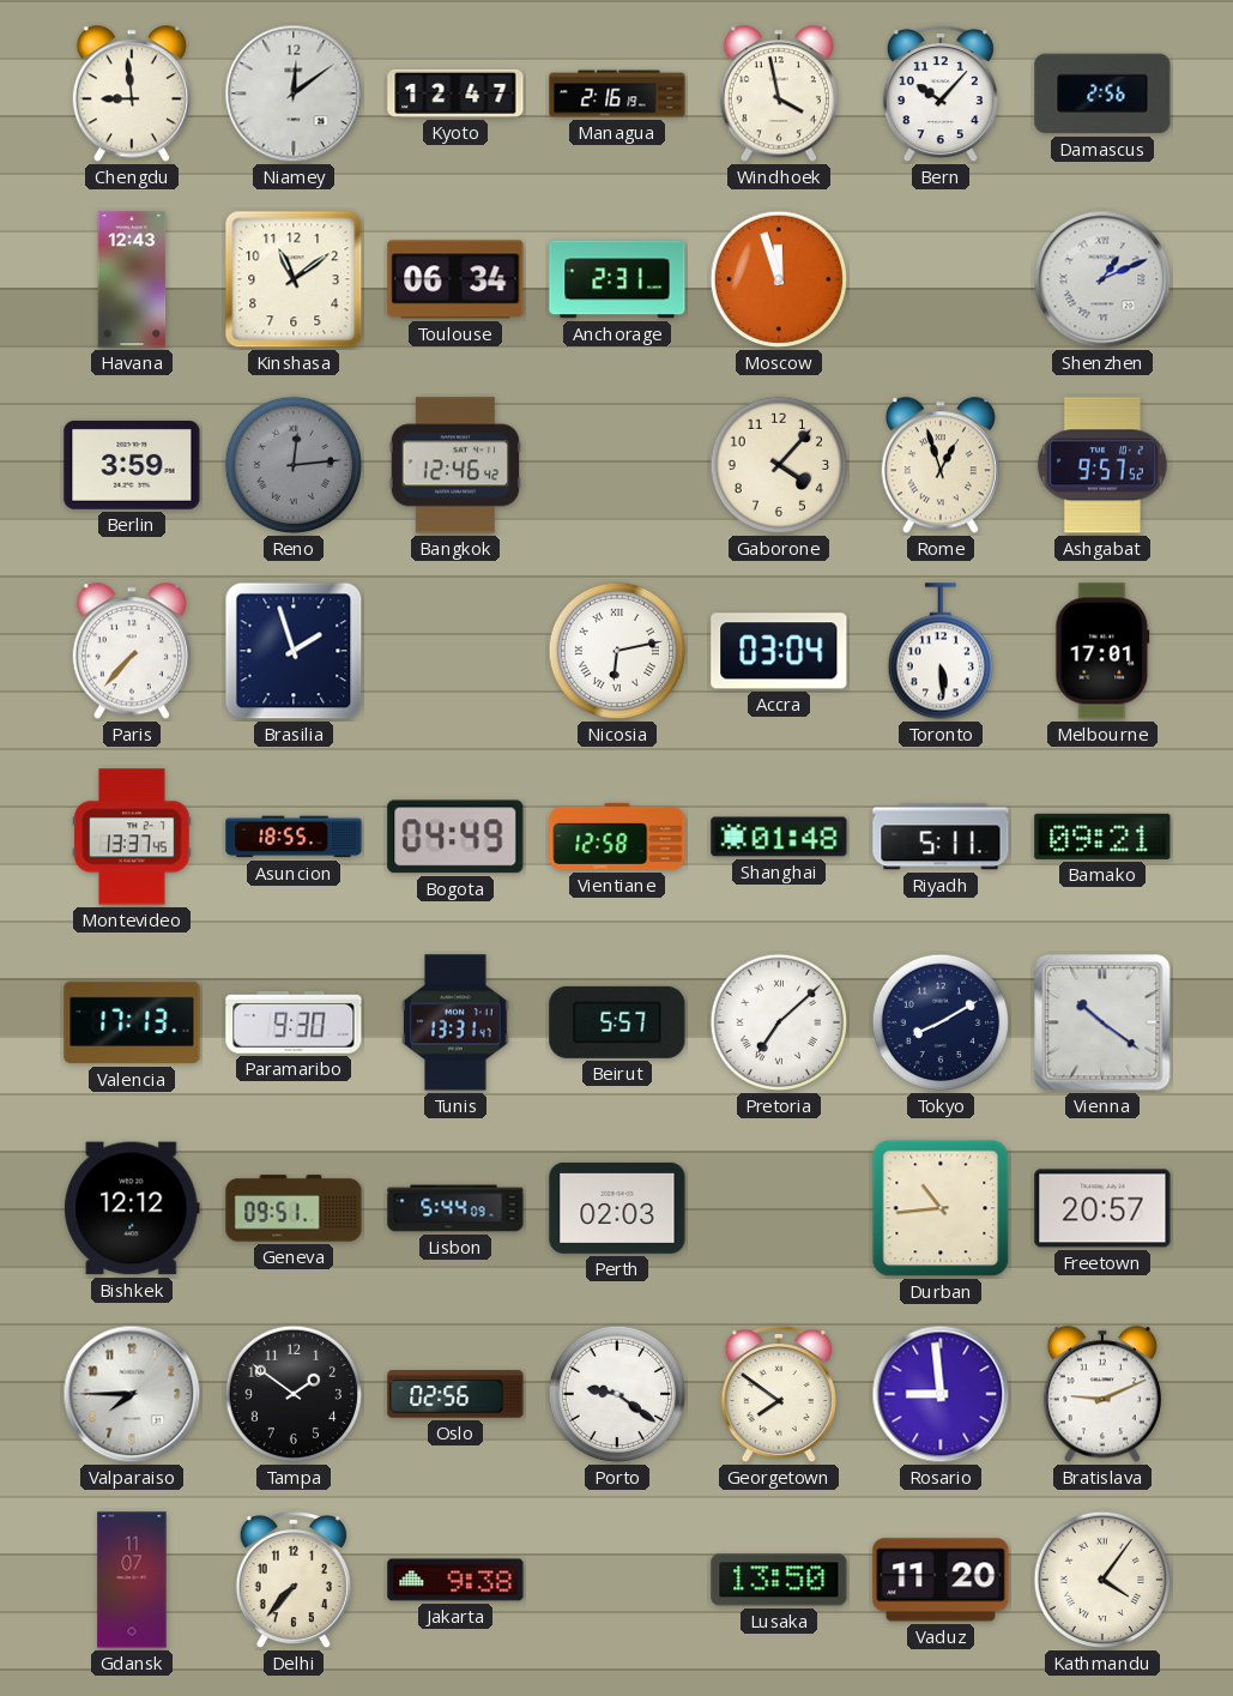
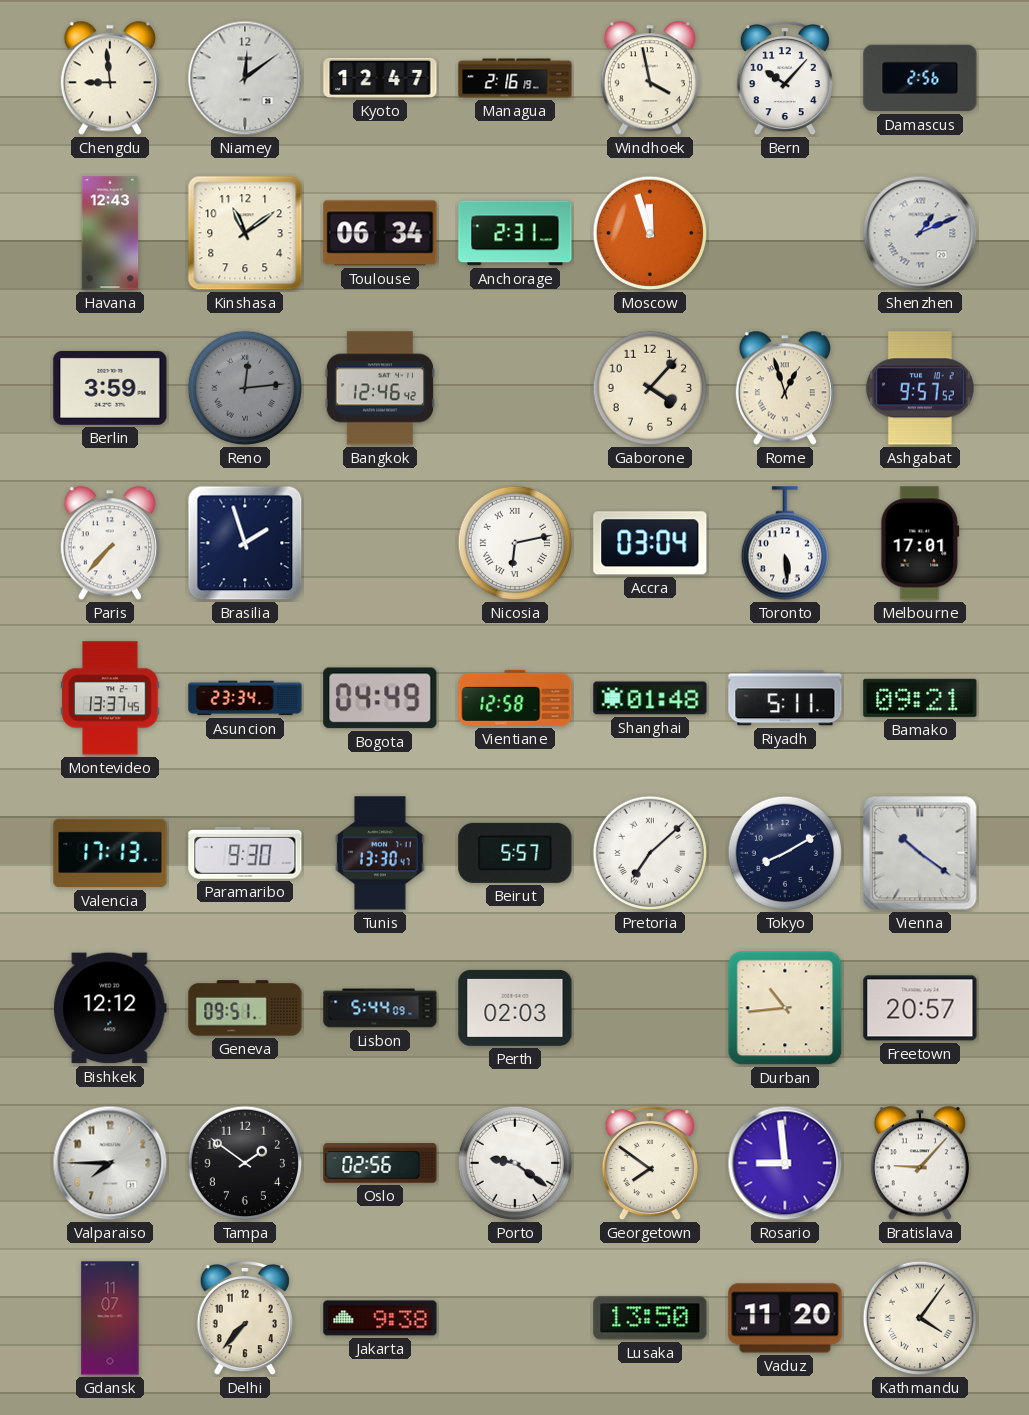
Asuncion: 18:55 -> 23:34
Tunis: 13:31 -> 13:30
Bratislava: 9:11 -> 9:07
